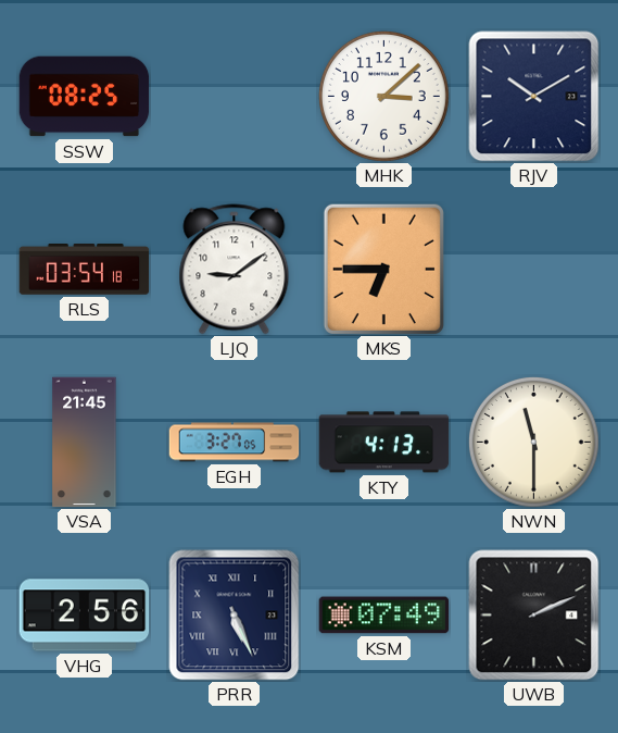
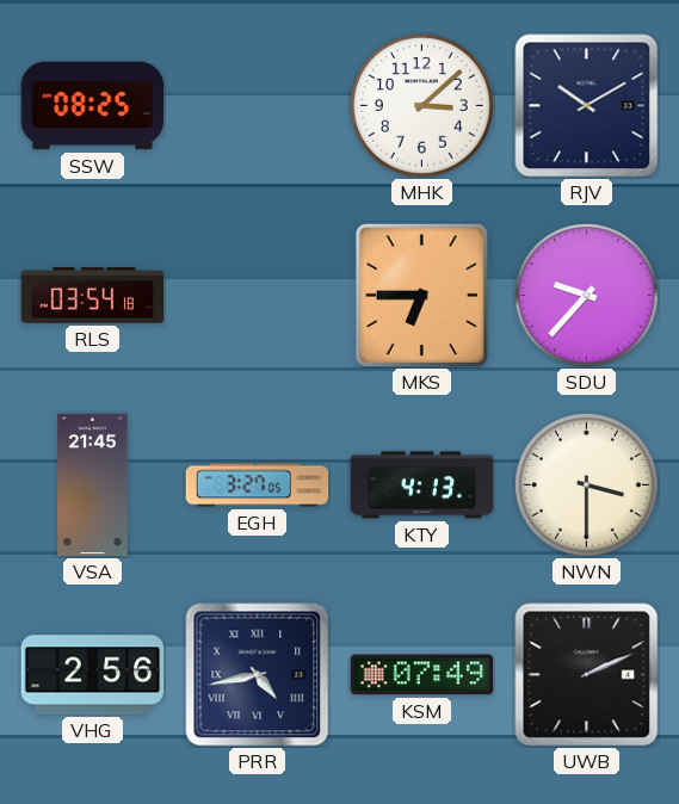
LJQ: 9:09 -> none
SDU: none -> 9:37
NWN: 11:30 -> 3:30
PRR: 5:26 -> 4:43
